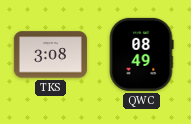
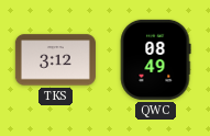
TKS: 3:08 -> 3:12
